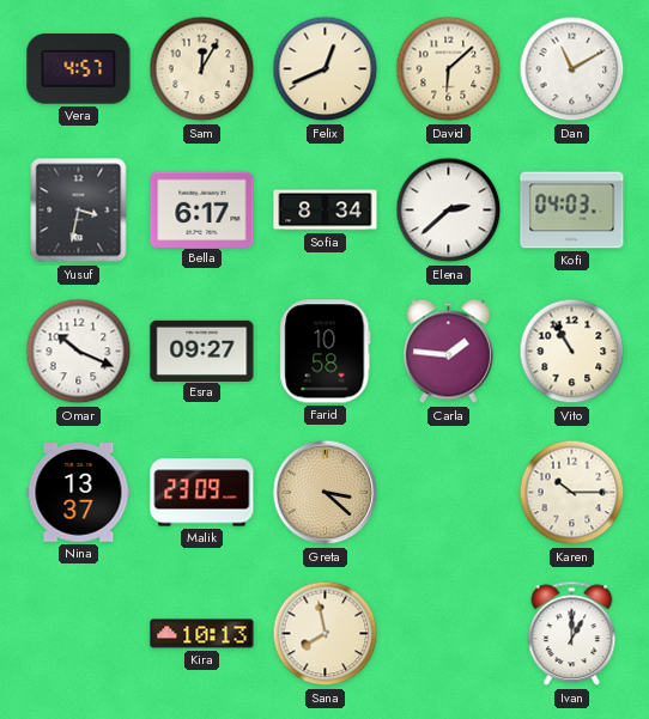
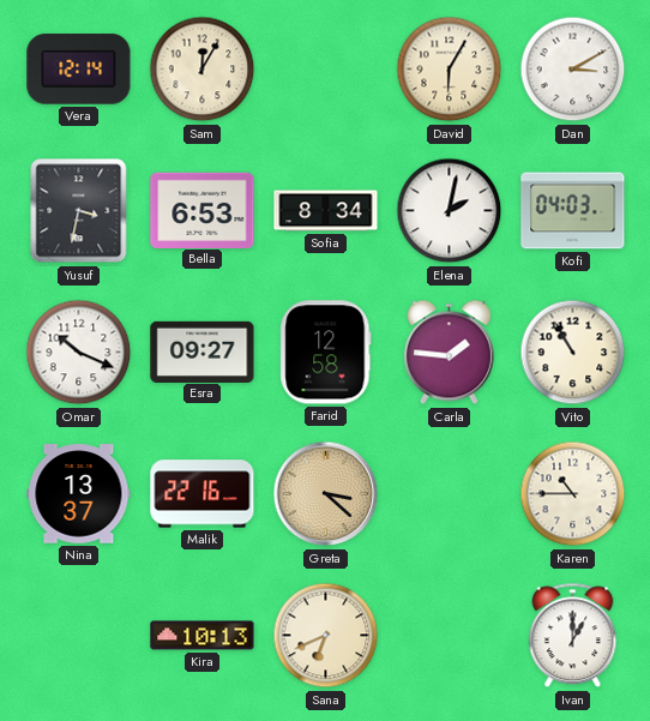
Vera: 4:57 -> 12:14
Felix: 12:41 -> none
David: 6:08 -> 6:05
Dan: 11:10 -> 3:10
Bella: 6:17 -> 6:53
Elena: 2:38 -> 2:02
Farid: 10:58 -> 12:58
Malik: 23:09 -> 22:16
Karen: 10:15 -> 10:45
Sana: 7:58 -> 6:41
